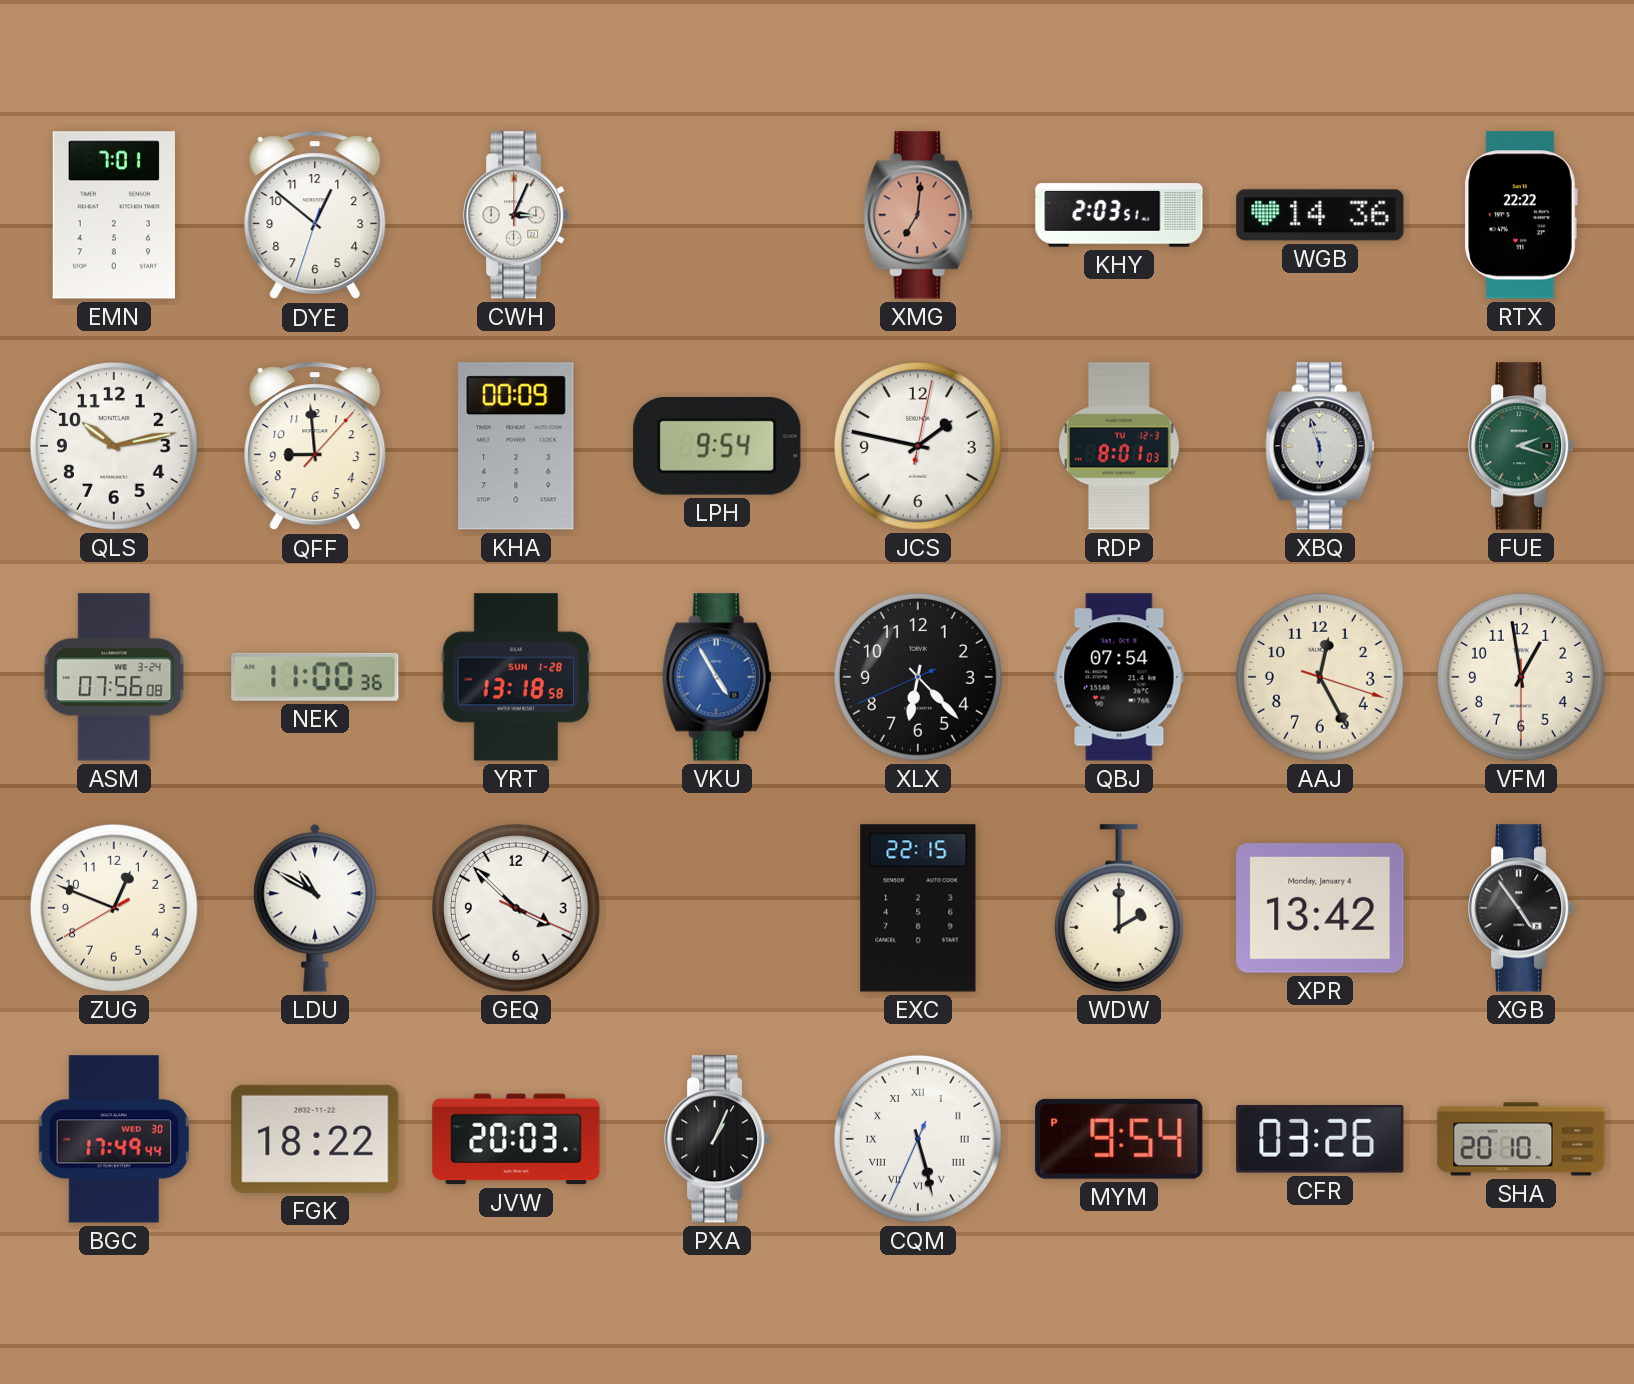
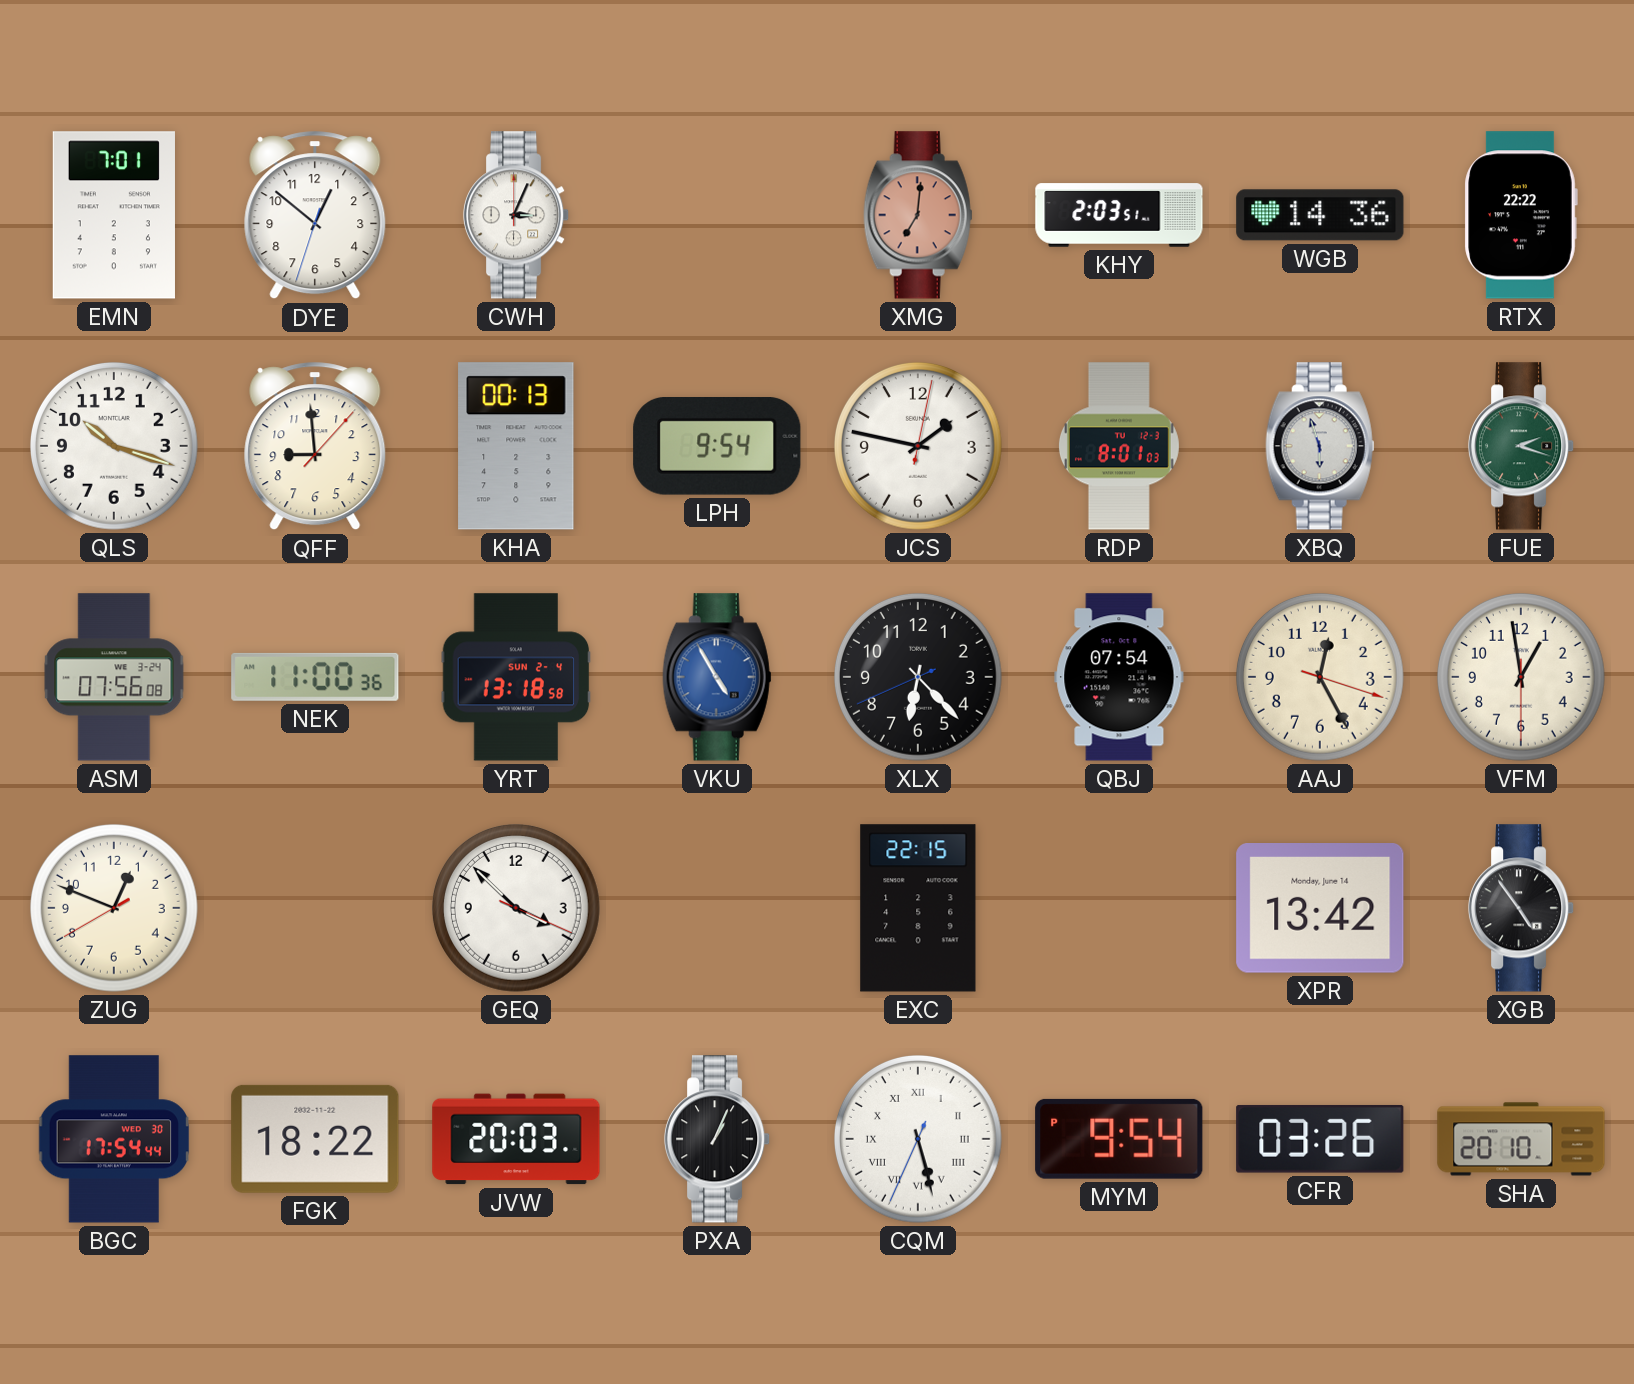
QLS: 10:13 -> 10:18
KHA: 00:09 -> 00:13
YRT date: SUN 1-28 -> SUN 2-4
LDU: 10:50 -> none
WDW: 2:00 -> none
XPR date: Monday, January 4 -> Monday, June 14
BGC: 17:49 -> 17:54
